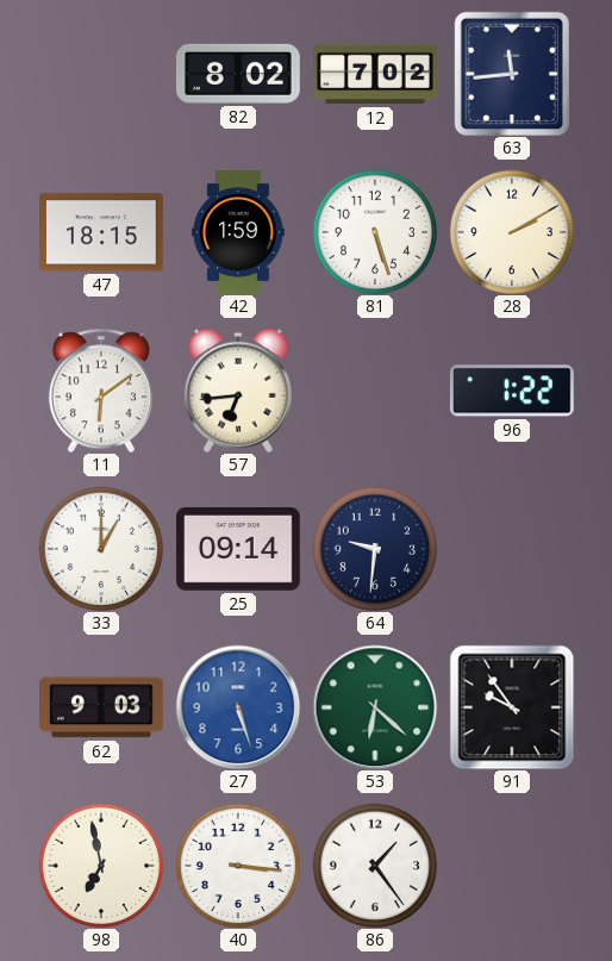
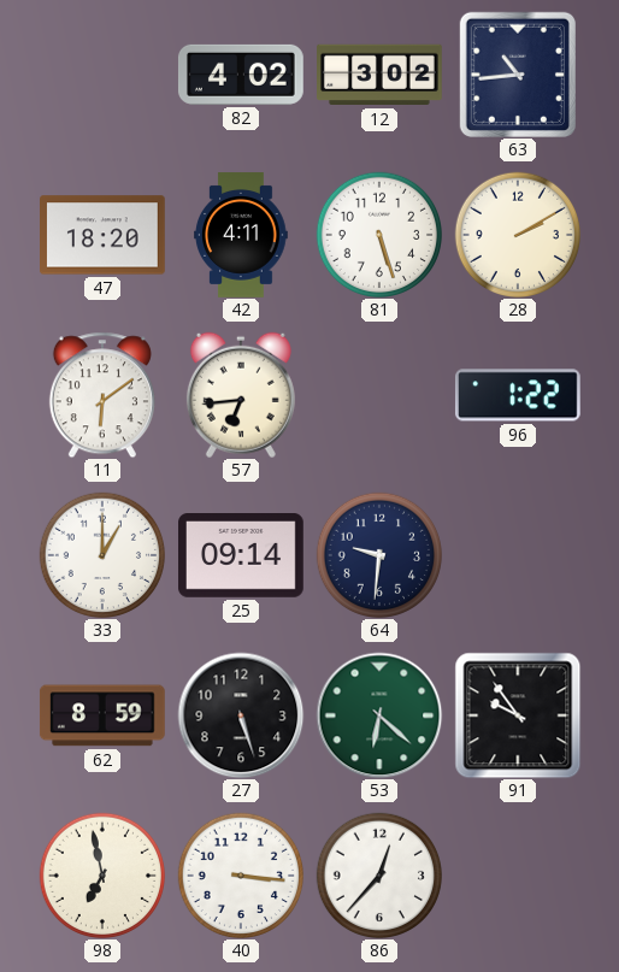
82: 8:02 -> 4:02
12: 7:02 -> 3:02
63: 11:44 -> 10:44
47: 18:15 -> 18:20
42: 1:59 -> 4:11
62: 9:03 -> 8:59
27 dial: blue -> black
86: 1:24 -> 12:37
